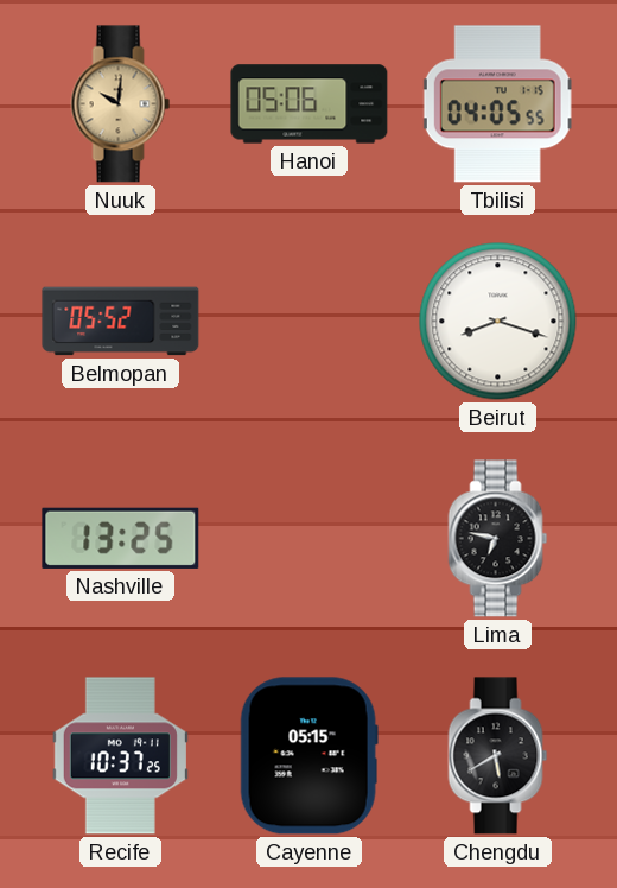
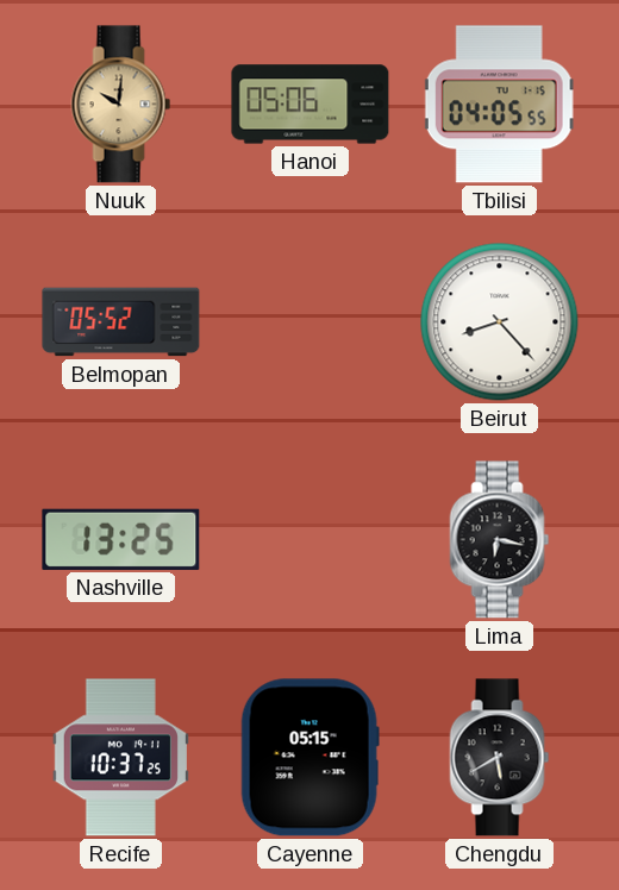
Beirut: 8:18 -> 8:23
Lima: 6:47 -> 6:17
